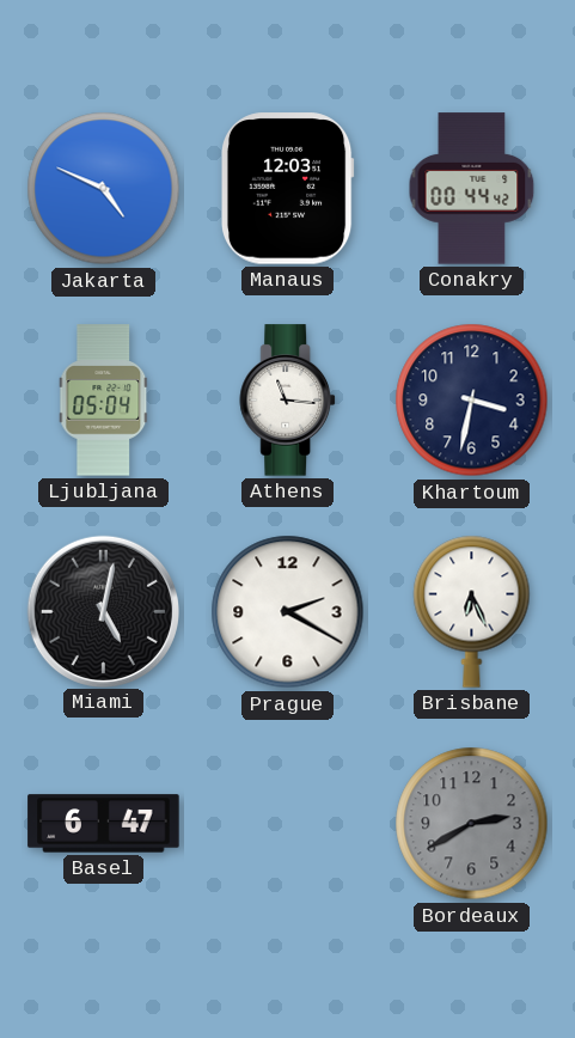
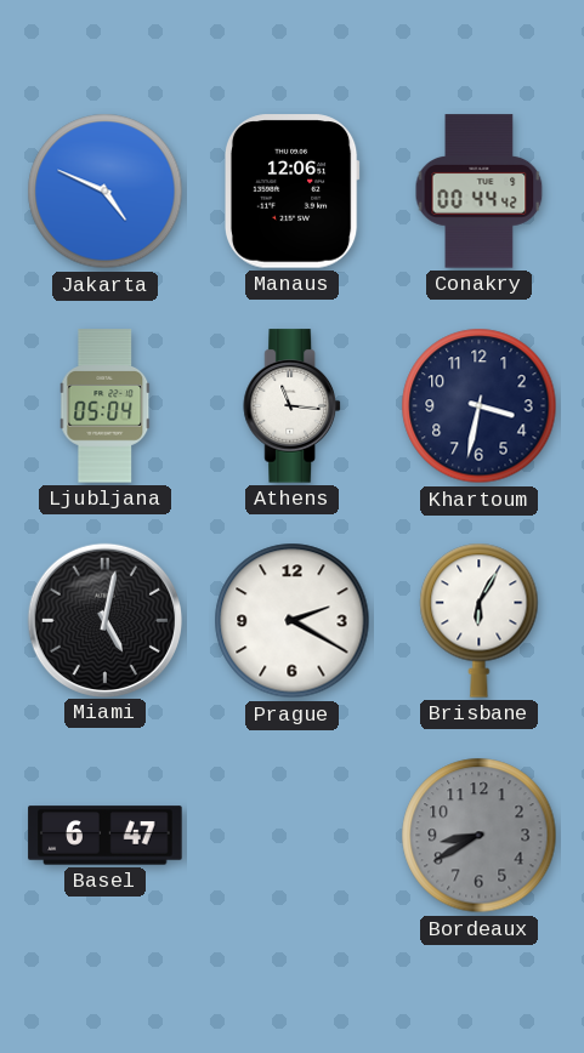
Manaus: 12:03 -> 12:06
Brisbane: 6:26 -> 6:05
Bordeaux: 2:40 -> 8:40
